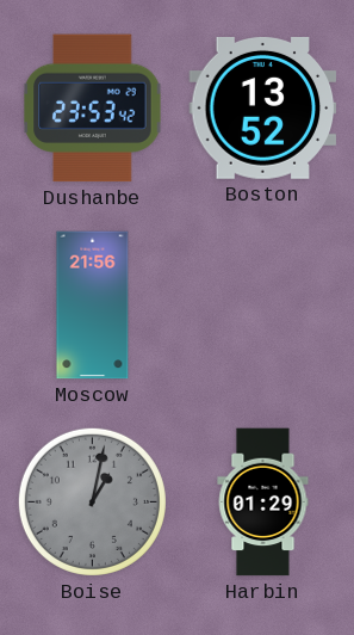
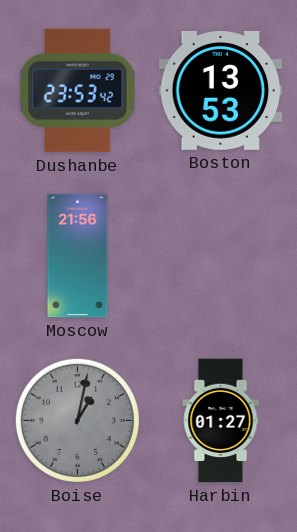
Boston: 13:52 -> 13:53
Harbin: 01:29 -> 01:27
